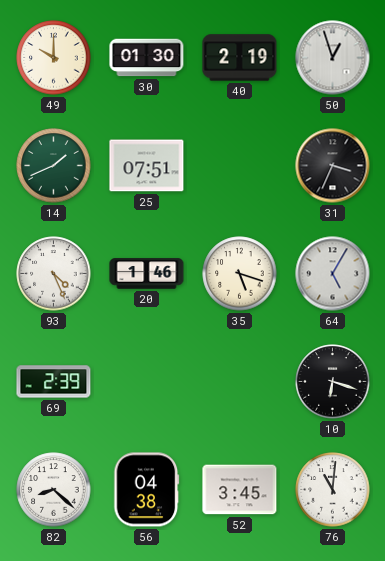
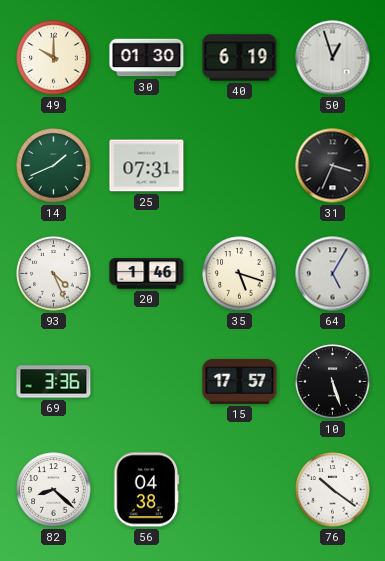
40: 2:19 -> 6:19
25: 07:51 -> 07:31
69: 2:39 -> 3:36
15: none -> 17:57
10: 6:18 -> 5:27
52: 3:45 -> none
76: 11:01 -> 10:21
